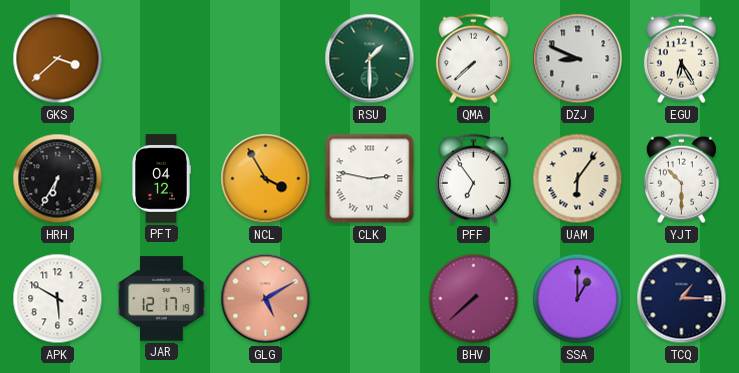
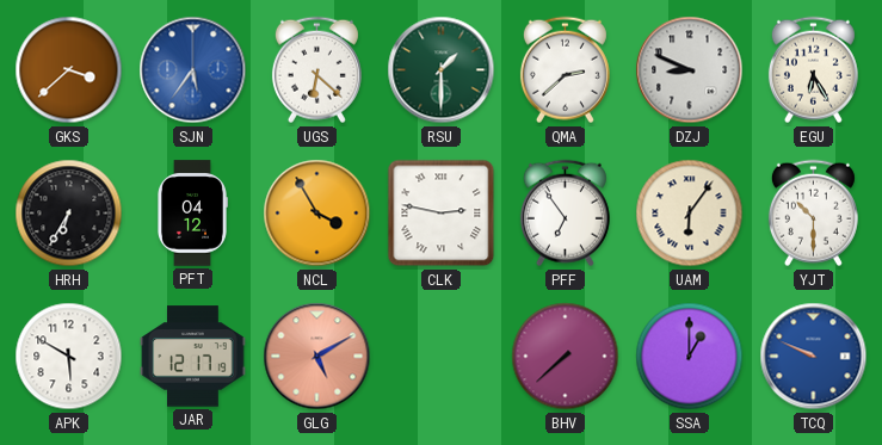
SJN: none -> 5:36
UGS: none -> 6:22
QMA: 7:38 -> 2:38
TCQ: 1:15 -> 9:49
TCQ dial: navy -> blue
